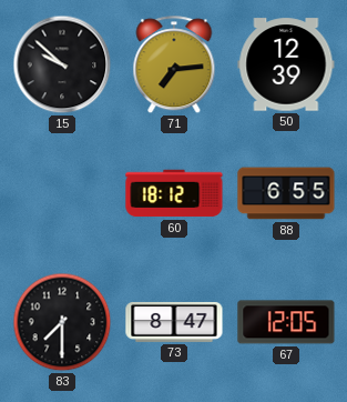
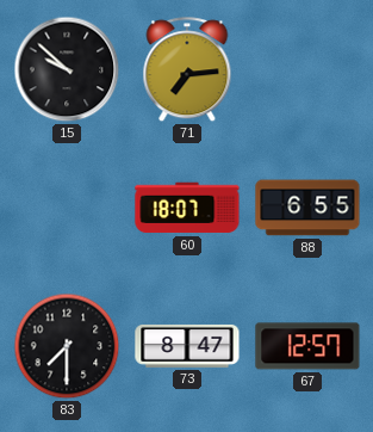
50: 12:39 -> none
60: 18:12 -> 18:07
67: 12:05 -> 12:57
